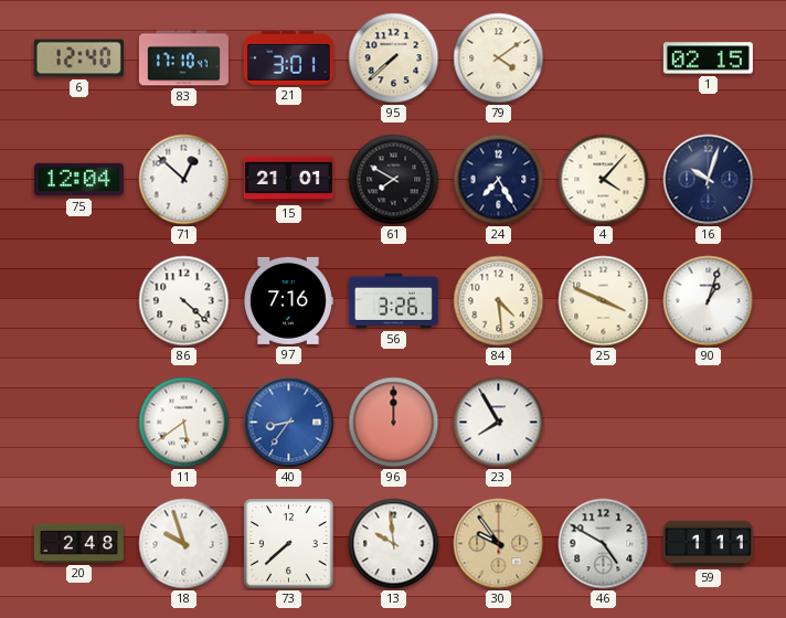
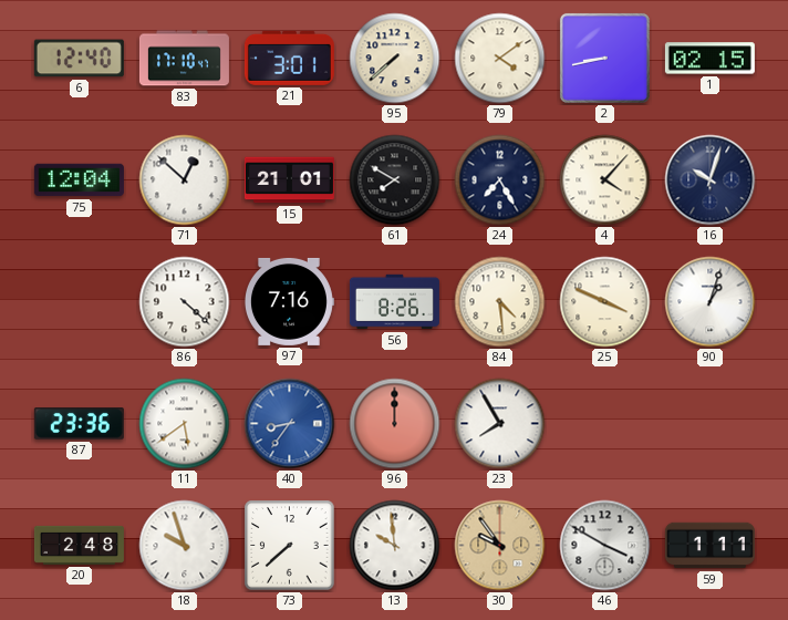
2: none -> 8:43
56: 3:26 -> 8:26
87: none -> 23:36
46: 4:50 -> 3:50
